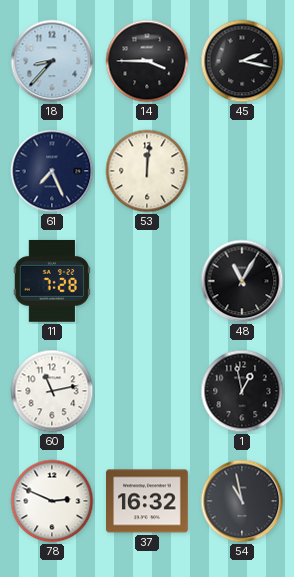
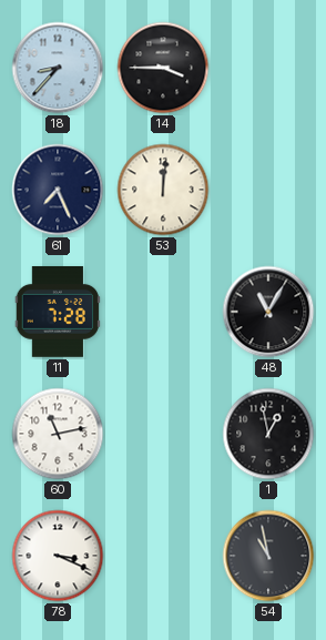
45: 2:17 -> none
78: 2:49 -> 3:19
37: 16:32 -> none
